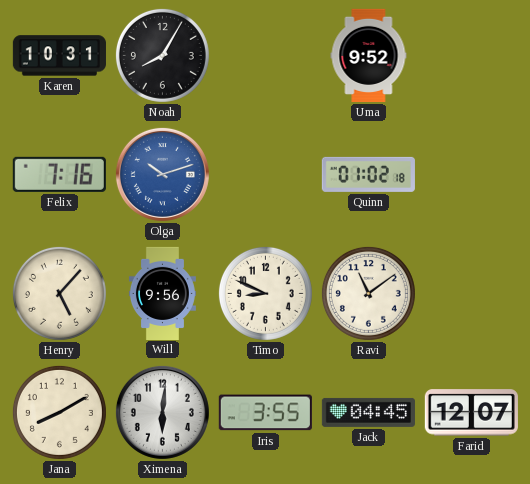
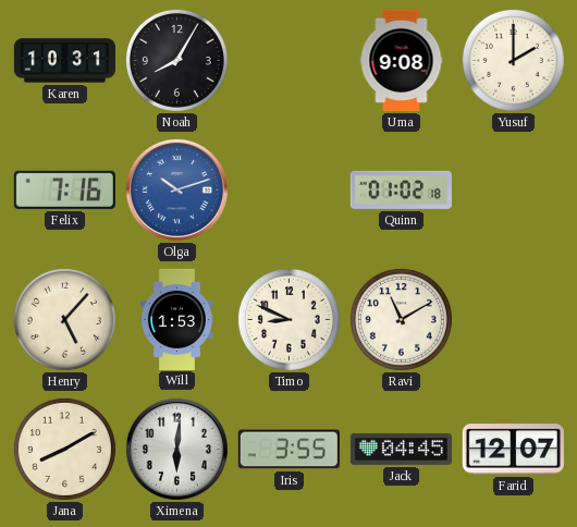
Uma: 9:52 -> 9:08
Yusuf: none -> 2:00
Will: 9:56 -> 1:53
Ravi: 11:09 -> 11:10
